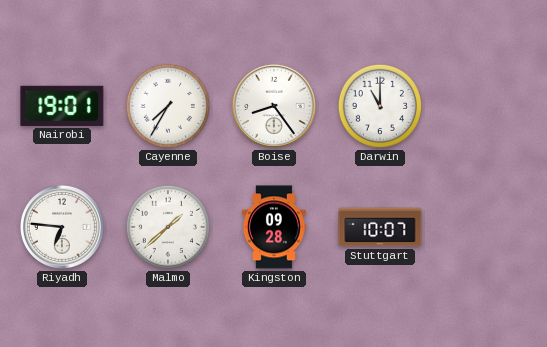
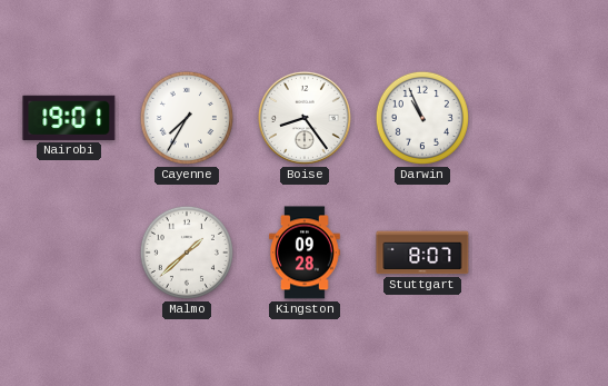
Darwin: 11:00 -> 10:56
Riyadh: 6:46 -> none
Stuttgart: 10:07 -> 8:07
